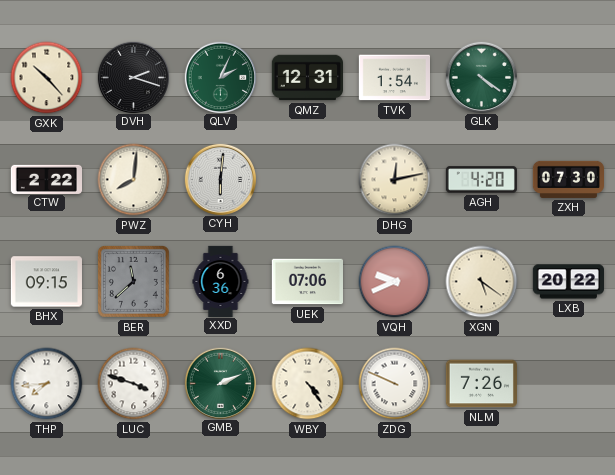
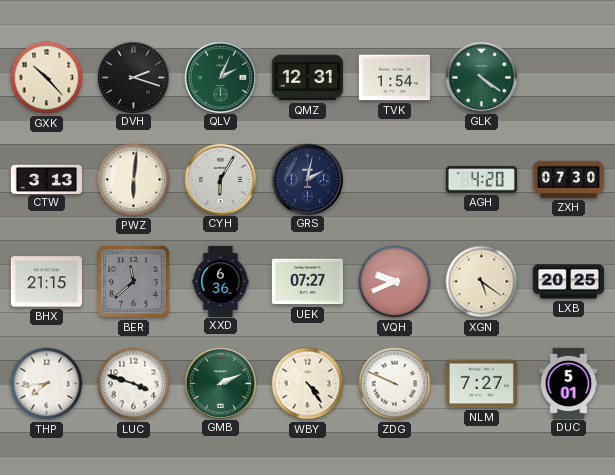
CTW: 2:22 -> 3:13
PWZ: 8:01 -> 6:01
CYH: 6:01 -> 6:05
GRS: none -> 2:02
DHG: 12:13 -> none
BHX: 09:15 -> 21:15
UEK: 07:06 -> 07:27
LXB: 20:22 -> 20:25
NLM: 7:26 -> 7:27
DUC: none -> 5:01
